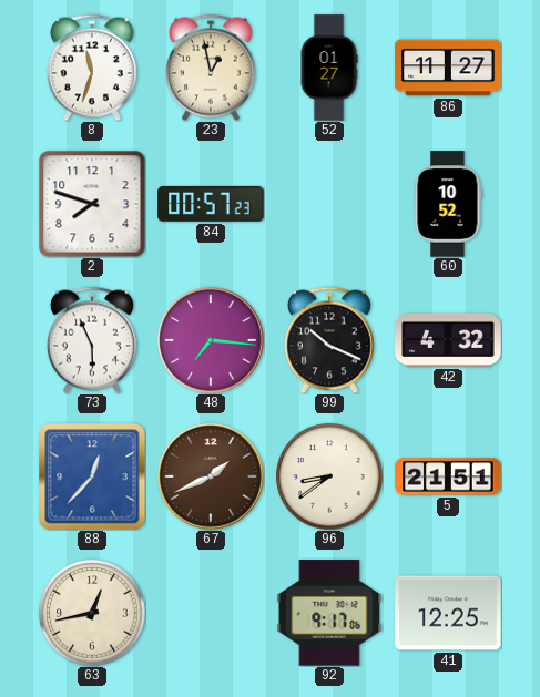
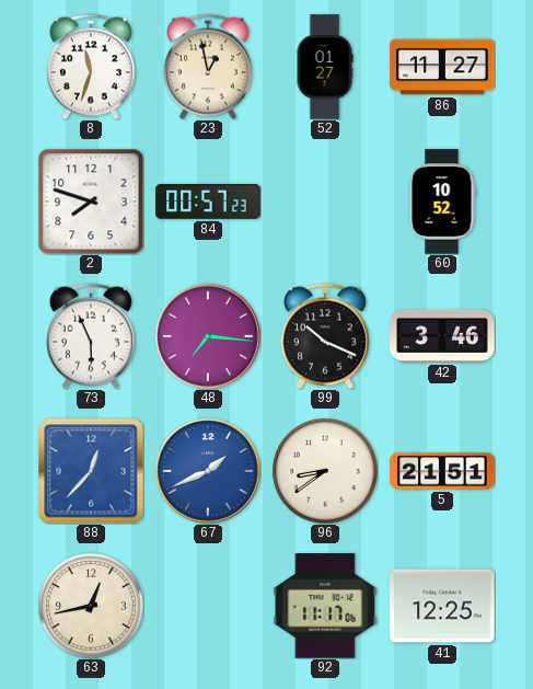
42: 4:32 -> 3:46
67 dial: brown -> blue
92: 9:17 -> 11:17
